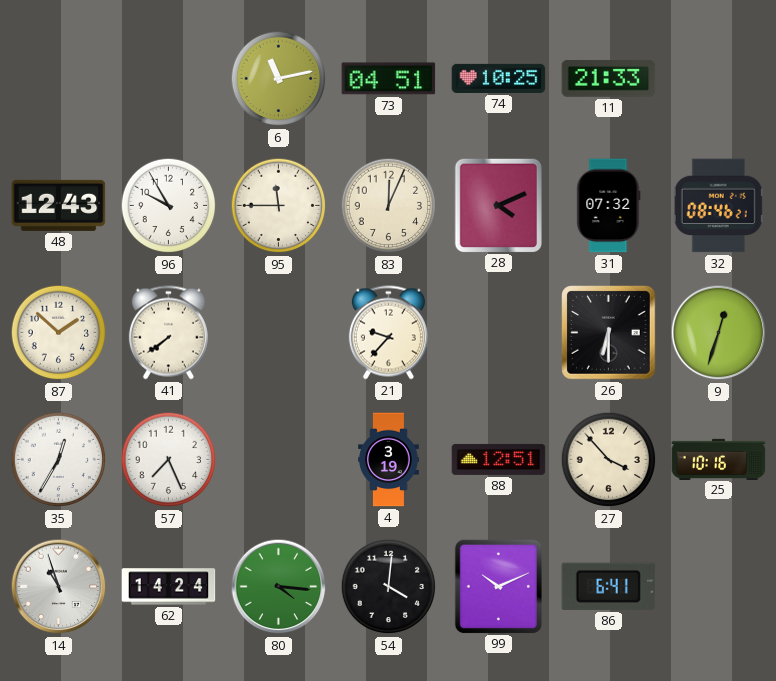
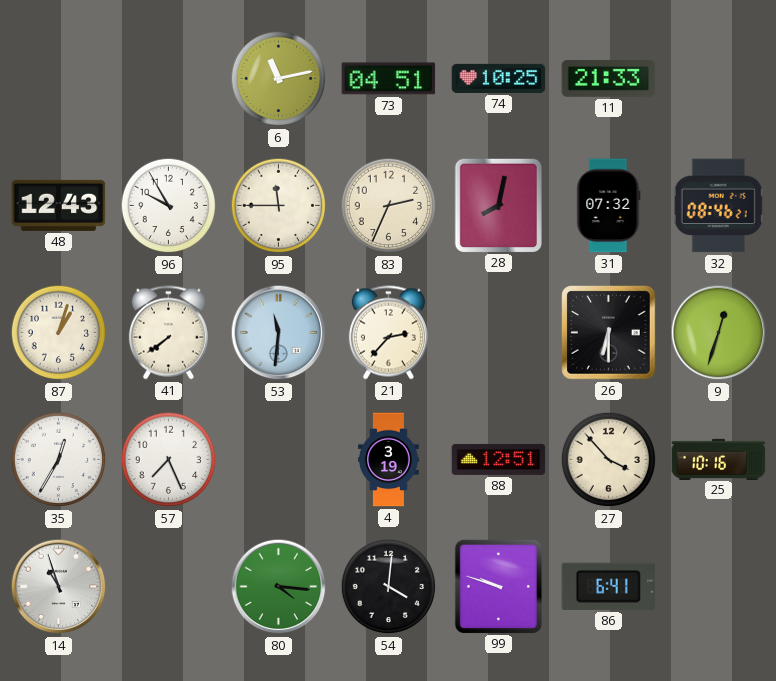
83: 12:04 -> 2:34
28: 4:11 -> 8:02
87: 1:52 -> 1:03
53: none -> 11:31
21: 9:37 -> 2:37
62: 14:24 -> none
99: 10:11 -> 9:48
